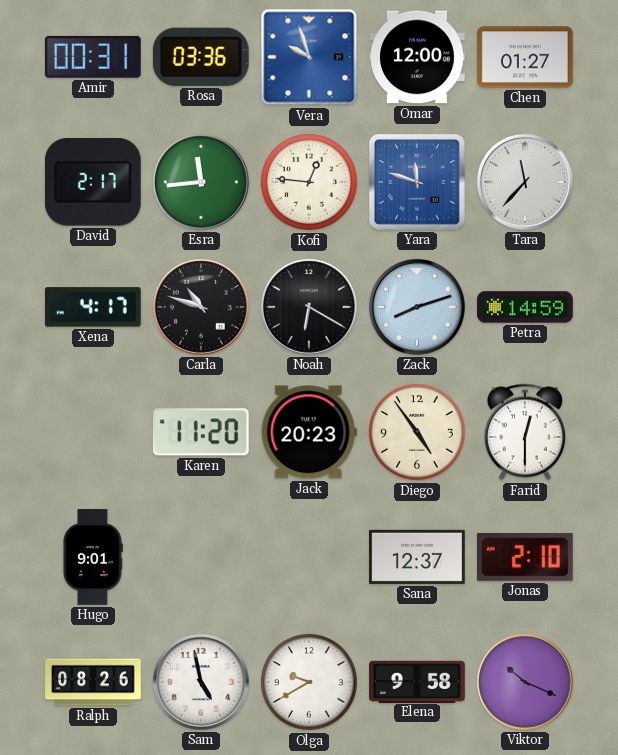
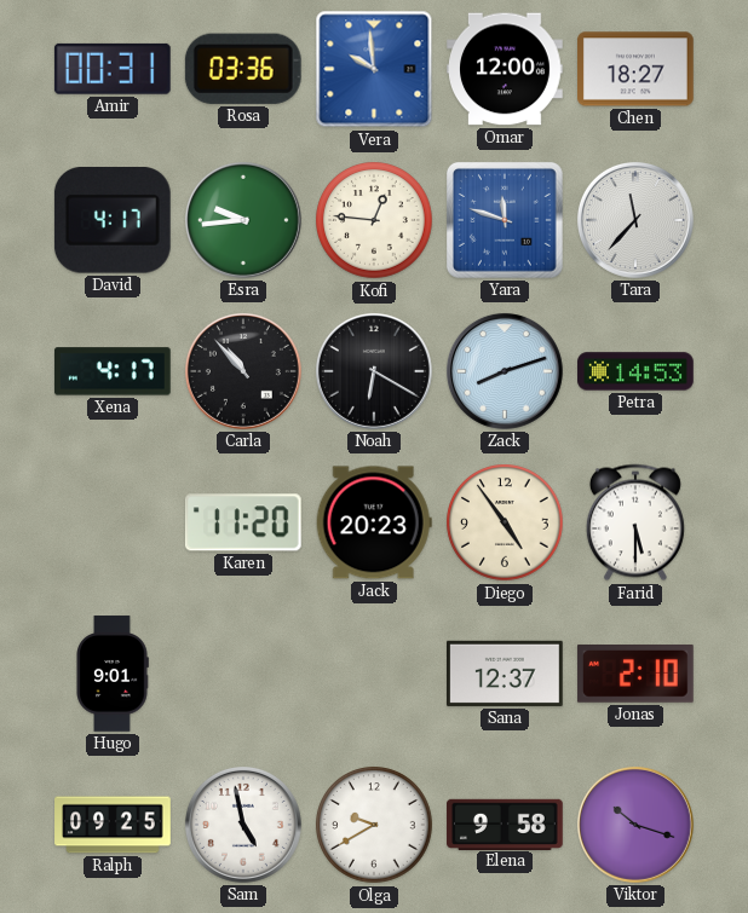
Vera: 9:57 -> 9:59
Chen: 01:27 -> 18:27
David: 2:17 -> 4:17
Esra: 11:44 -> 9:44
Carla: 10:48 -> 10:53
Petra: 14:59 -> 14:53
Farid: 12:30 -> 5:30
Ralph: 08:26 -> 09:25
Viktor: 10:19 -> 10:18
